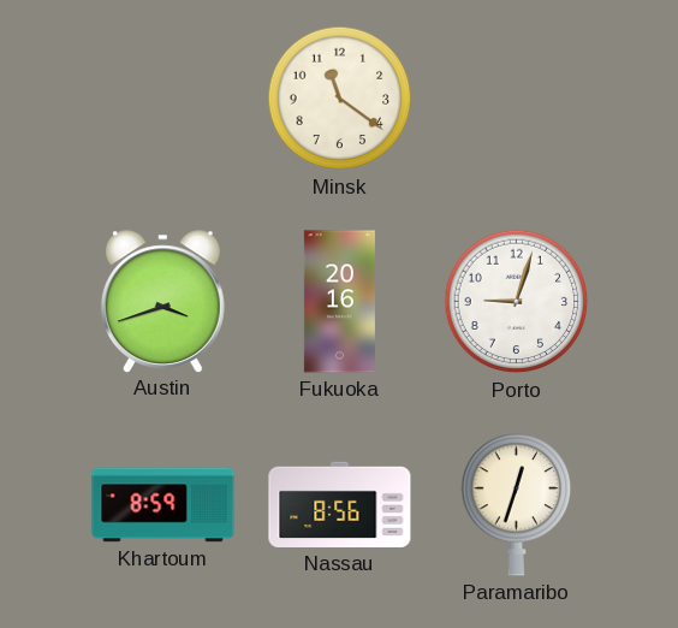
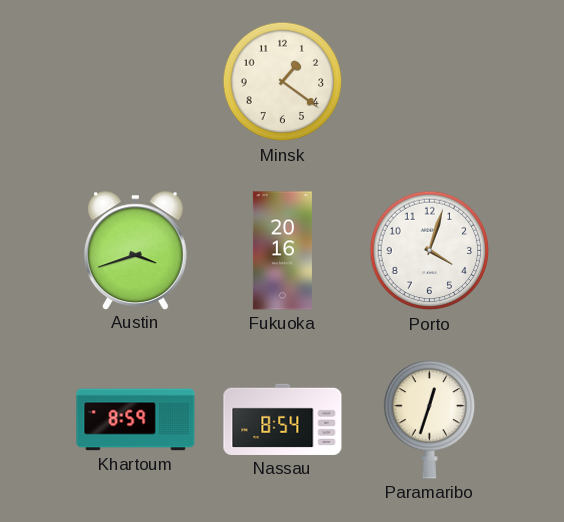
Minsk: 11:21 -> 1:21
Porto: 9:03 -> 4:03
Nassau: 8:56 -> 8:54
